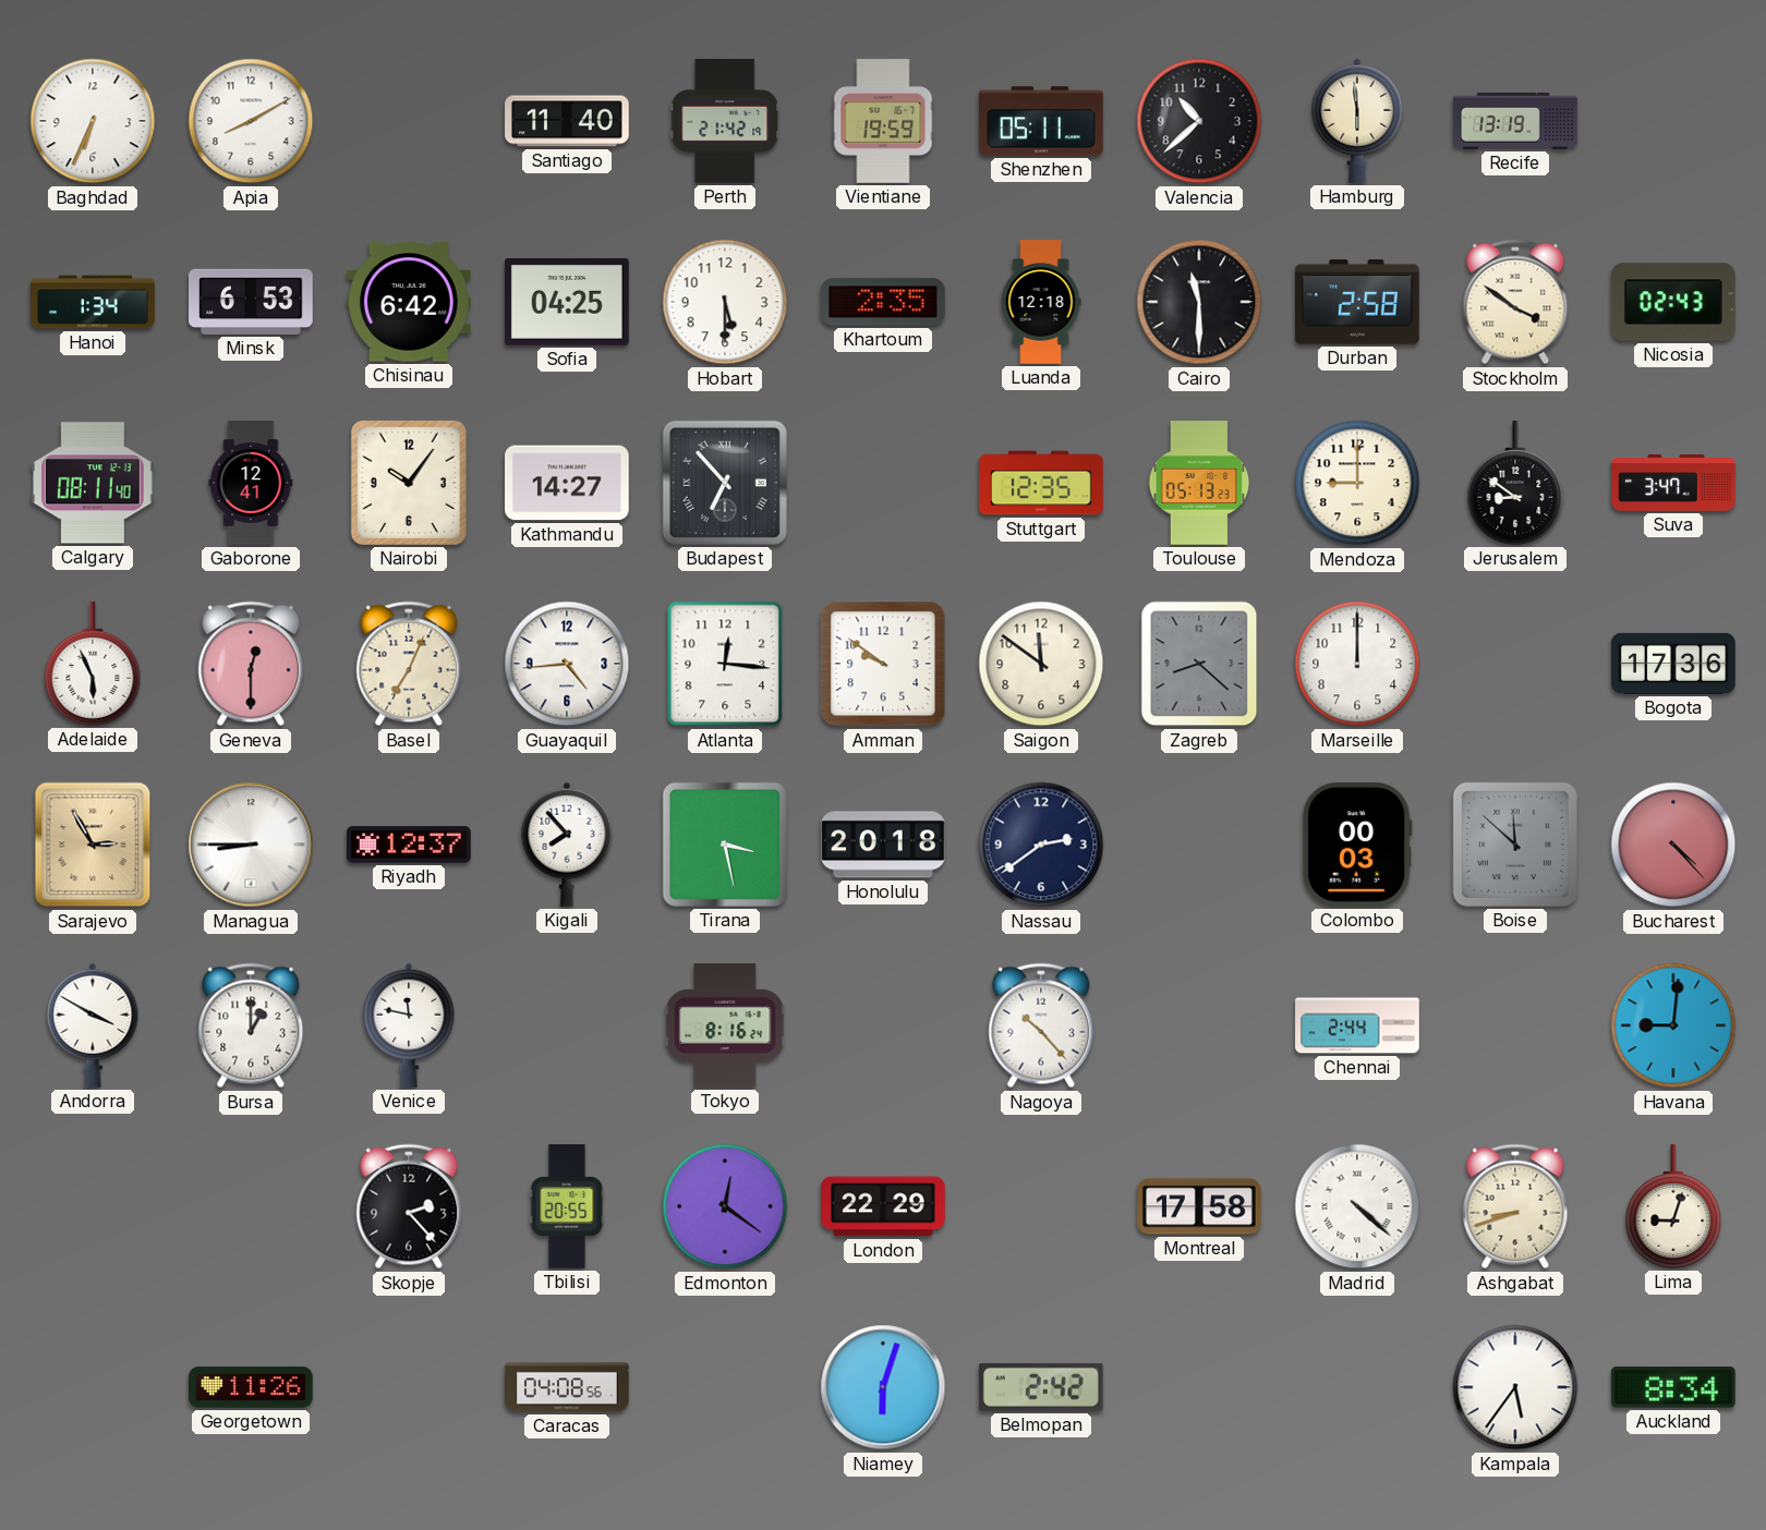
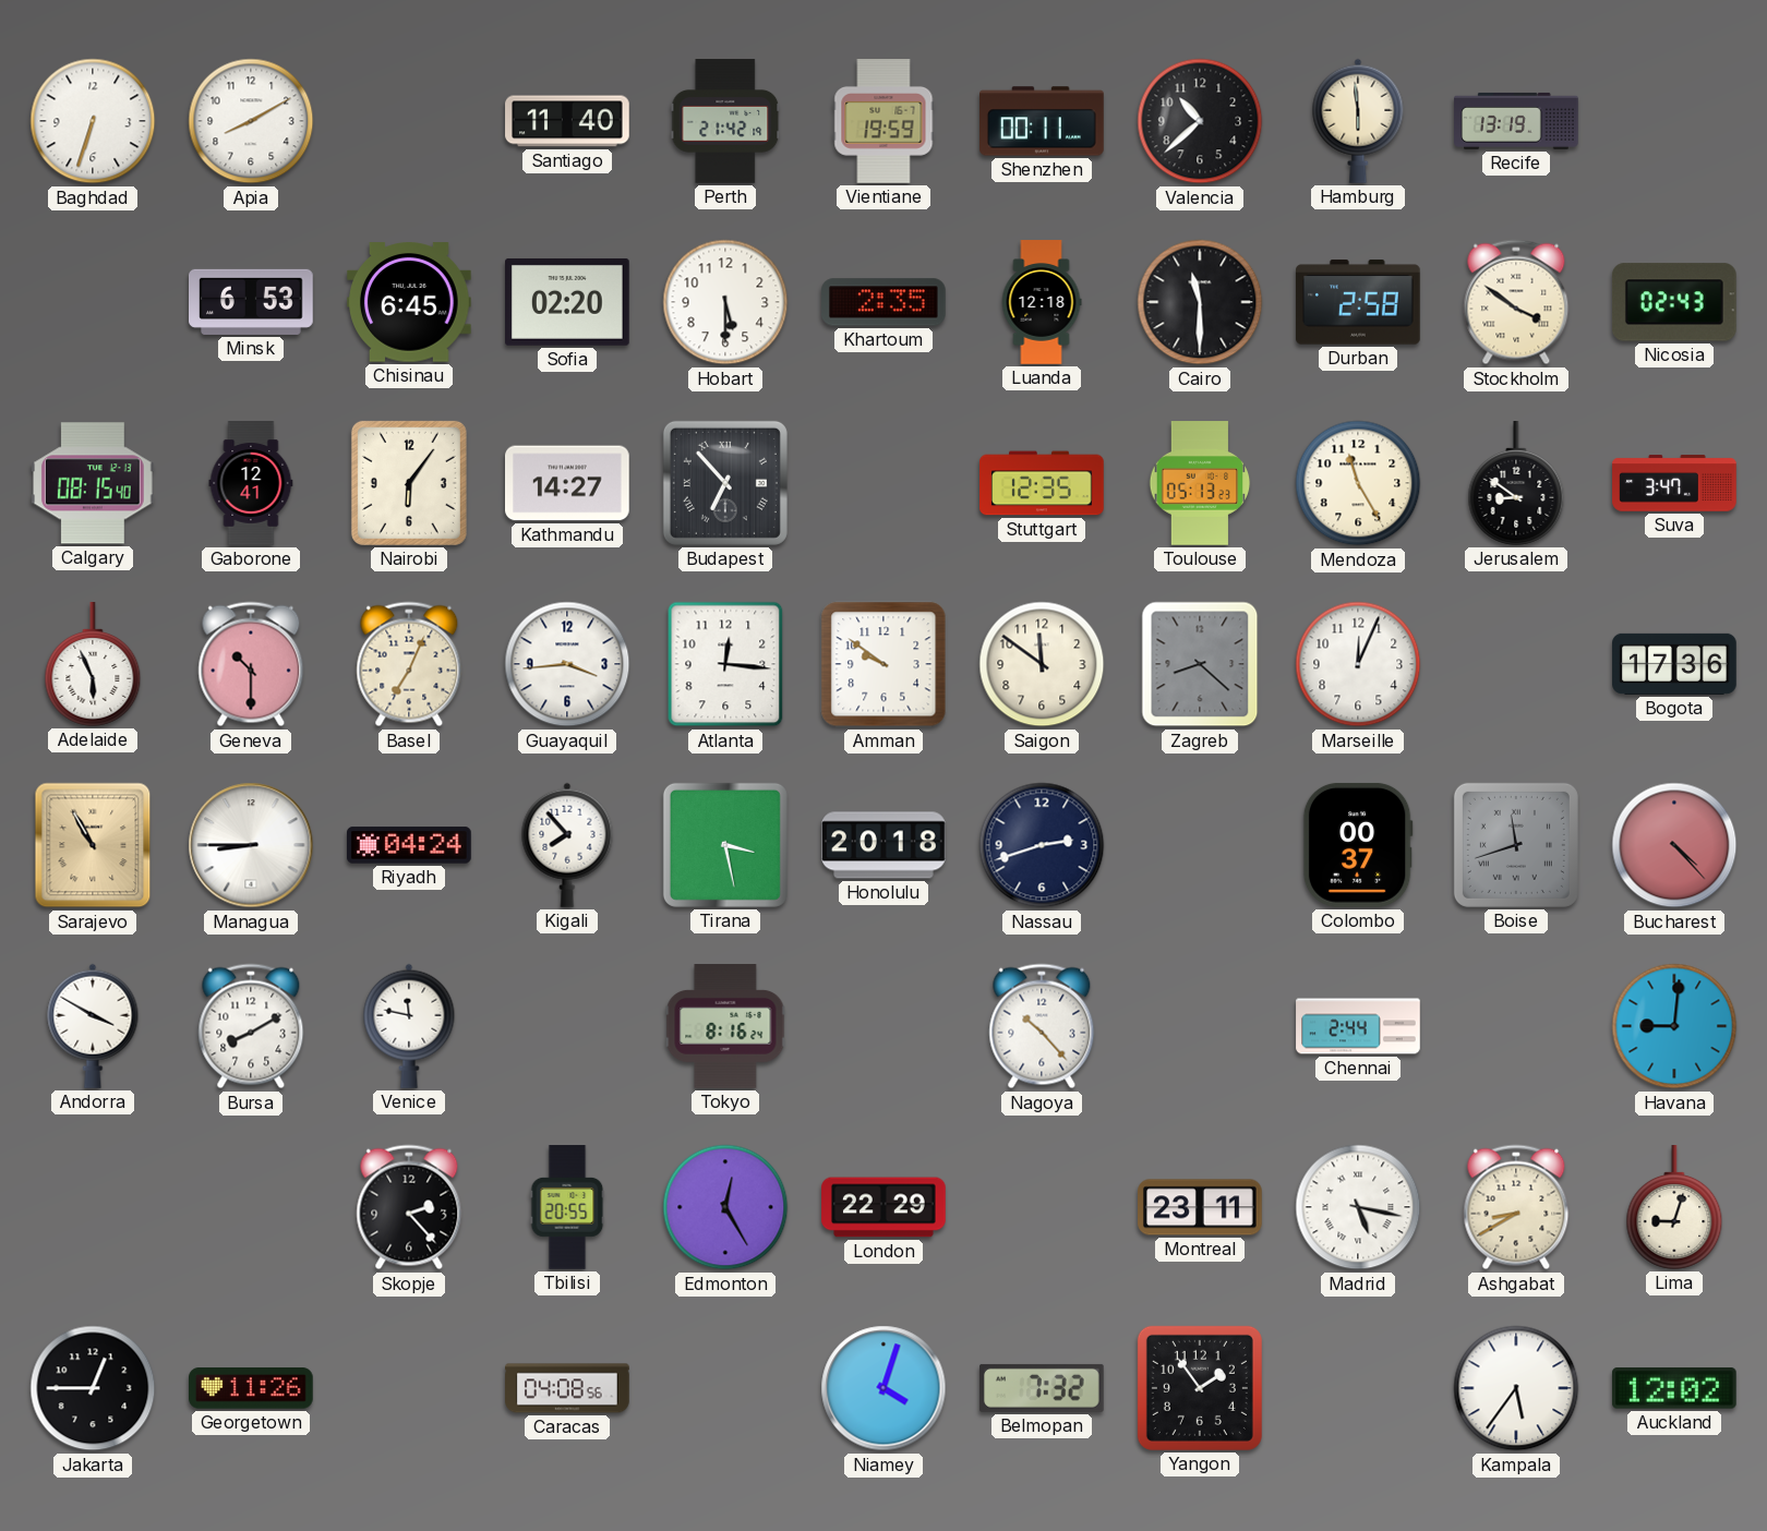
Baghdad: 6:34 -> 6:33
Shenzhen: 05:11 -> 00:11
Hanoi: 1:34 -> none
Chisinau: 6:42 -> 6:45
Sofia: 04:25 -> 02:20
Calgary: 08:11 -> 08:15
Nairobi: 10:06 -> 6:06
Mendoza: 9:00 -> 11:25
Geneva: 12:30 -> 10:30
Guayaquil: 4:44 -> 3:44
Marseille: 12:00 -> 12:04
Sarajevo: 2:55 -> 10:55
Riyadh: 12:37 -> 04:24
Nassau: 2:39 -> 2:42
Colombo: 00:03 -> 00:37
Boise: 11:52 -> 11:42
Bursa: 1:00 -> 8:10
Edmonton: 12:21 -> 12:25
Montreal: 17:58 -> 23:11
Madrid: 4:22 -> 5:17
Ashgabat: 8:42 -> 8:40
Jakarta: none -> 12:45
Niamey: 6:03 -> 4:03
Belmopan: 2:42 -> 7:32
Yangon: none -> 1:54
Auckland: 8:34 -> 12:02
